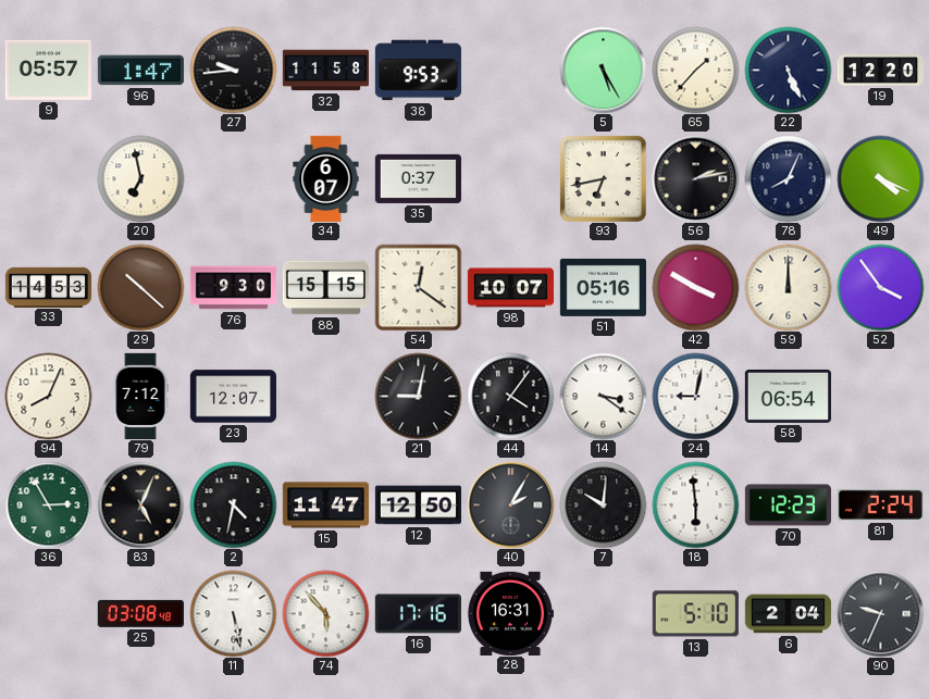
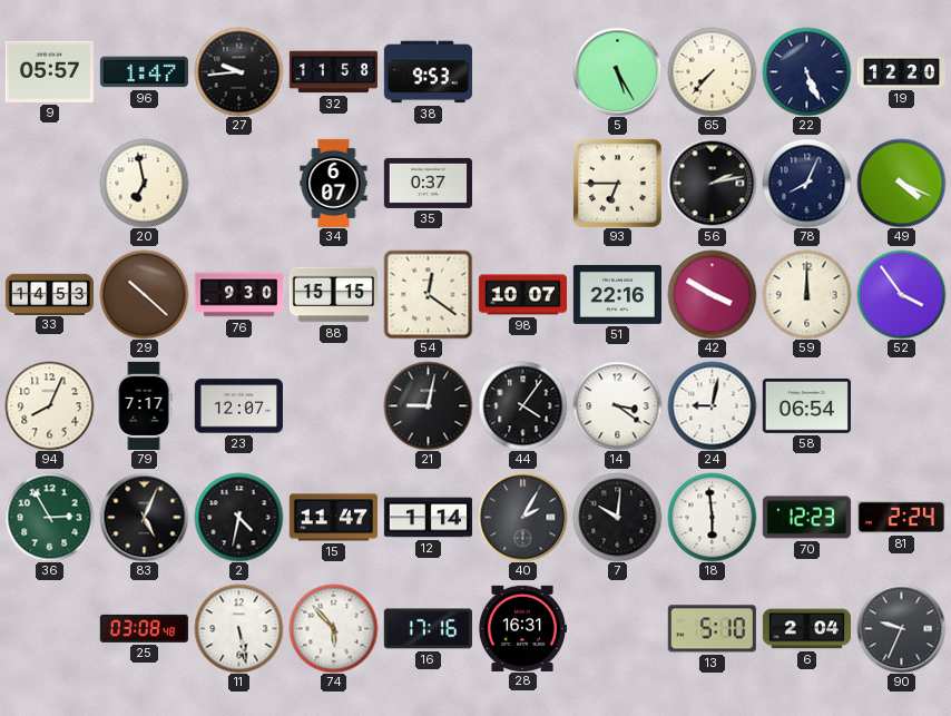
65: 1:37 -> 7:37
93: 6:43 -> 6:45
51: 05:16 -> 22:16
79: 7:12 -> 7:17
12: 12:50 -> 1:14
